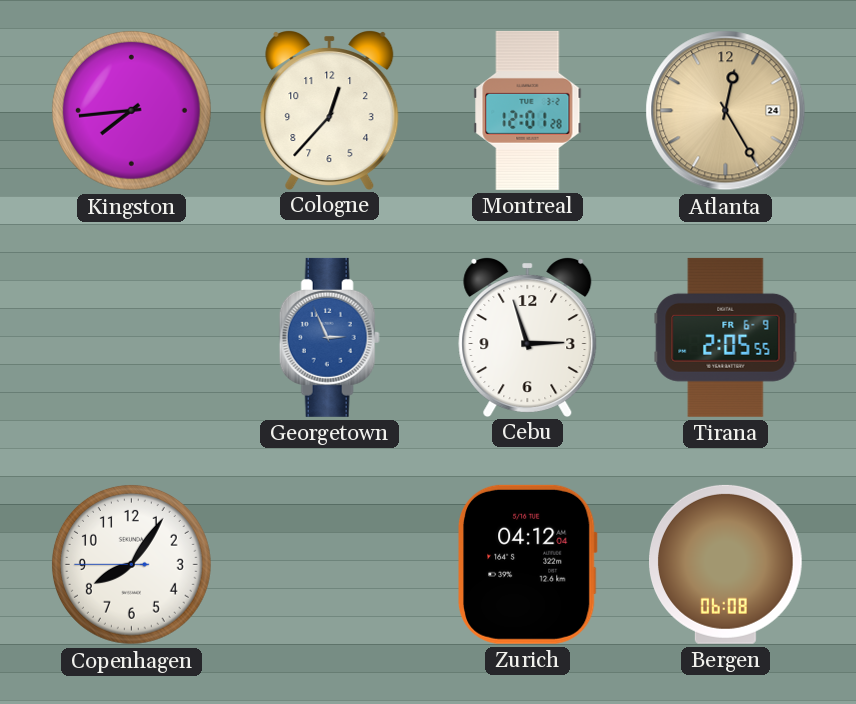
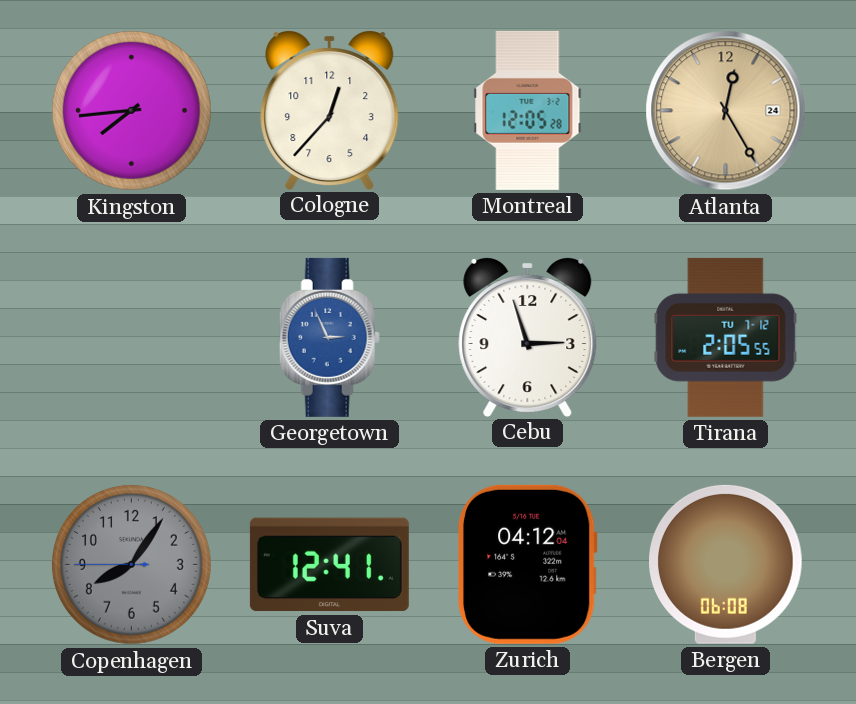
Montreal: 12:01 -> 12:05
Tirana date: FR 6-9 -> TU 7-12
Copenhagen dial: white -> grey
Suva: none -> 12:41
